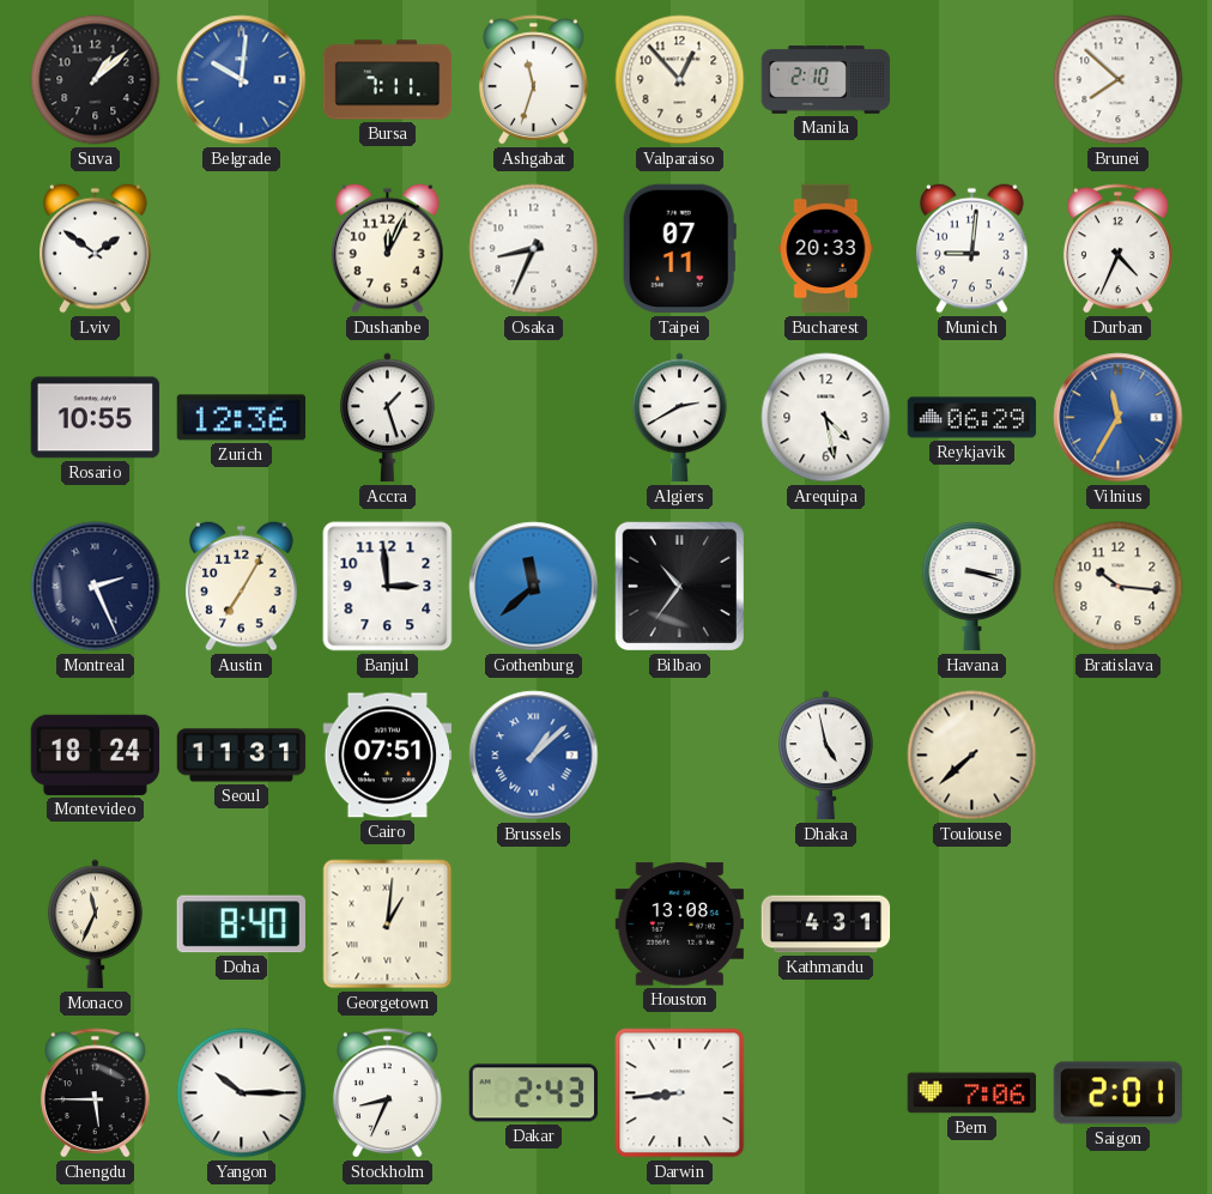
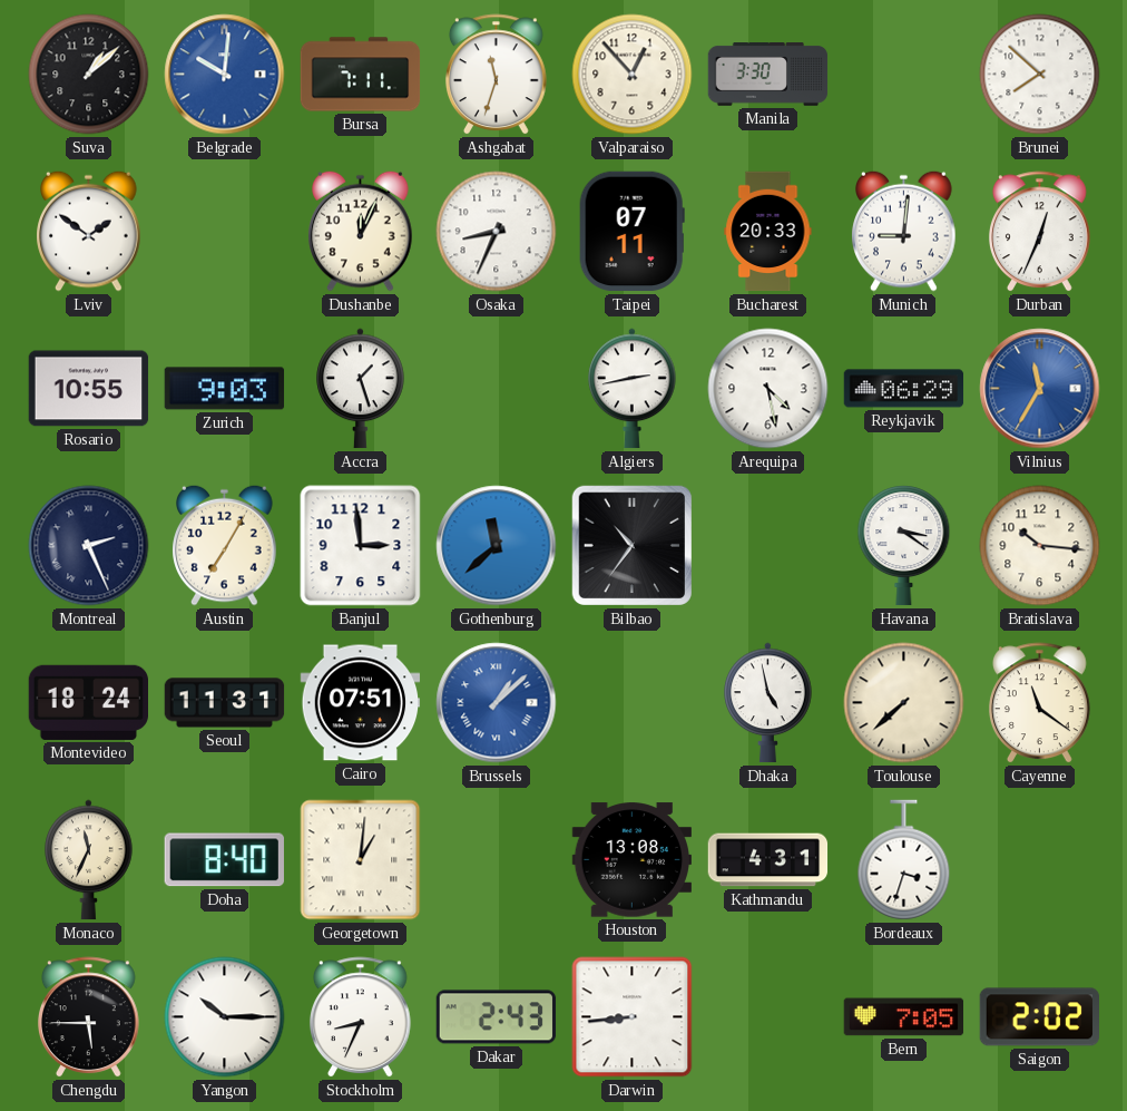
Manila: 2:10 -> 3:30
Durban: 4:34 -> 12:34
Zurich: 12:36 -> 9:03
Algiers: 2:40 -> 2:43
Havana: 3:18 -> 3:21
Cayenne: none -> 11:21
Bordeaux: none -> 3:33
Bern: 7:06 -> 7:05
Saigon: 2:01 -> 2:02
